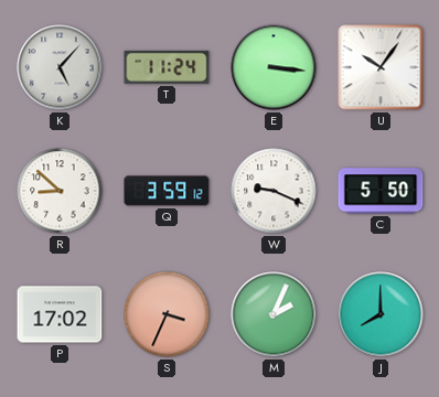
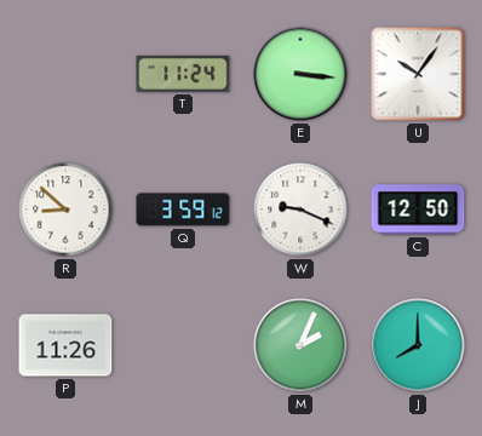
K: 5:07 -> none
C: 5:50 -> 12:50
P: 17:02 -> 11:26
S: 3:34 -> none
